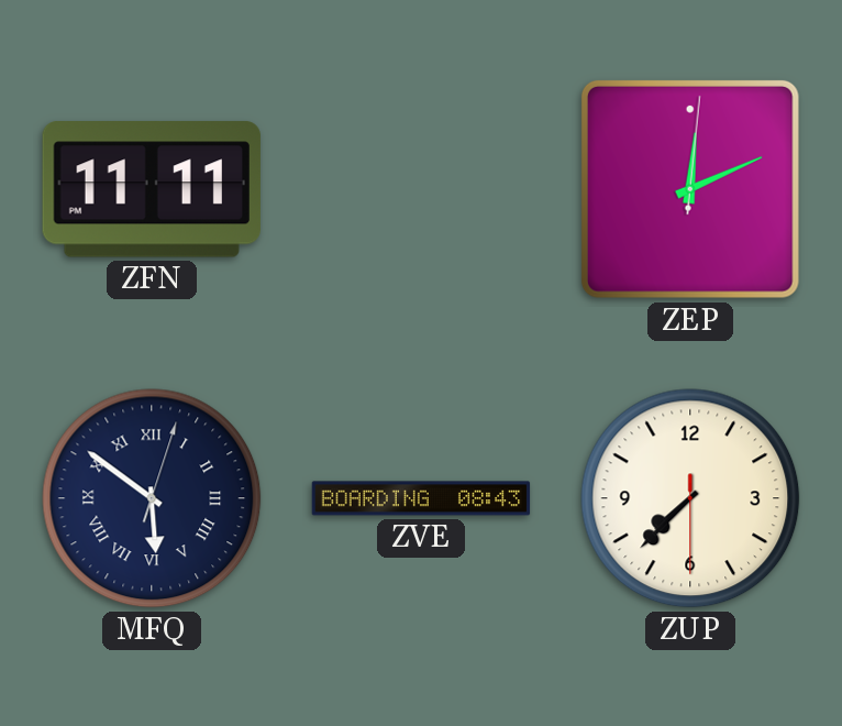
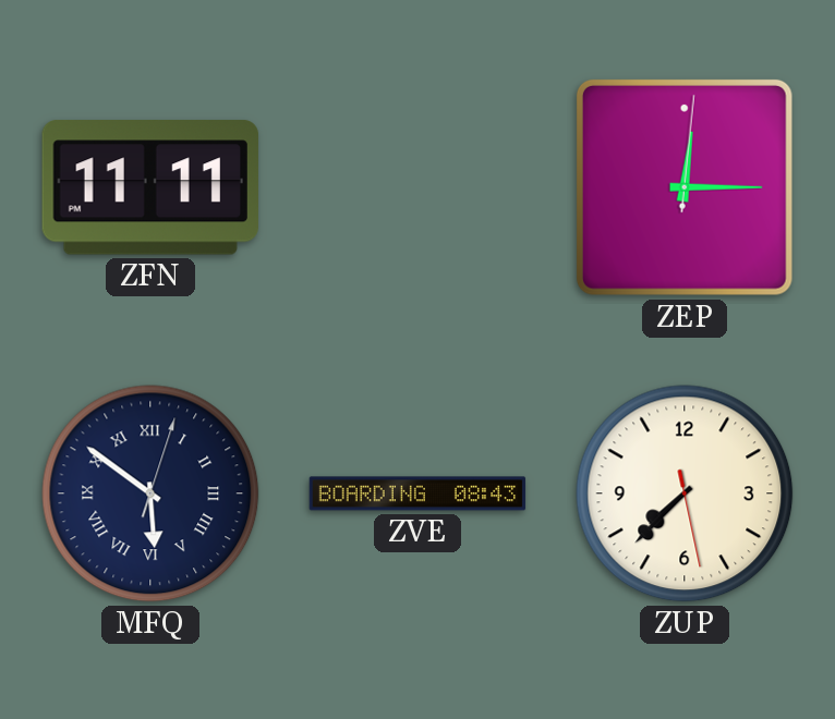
ZEP: 12:11 -> 12:15
ZUP: 7:37:30 -> 7:37:28
